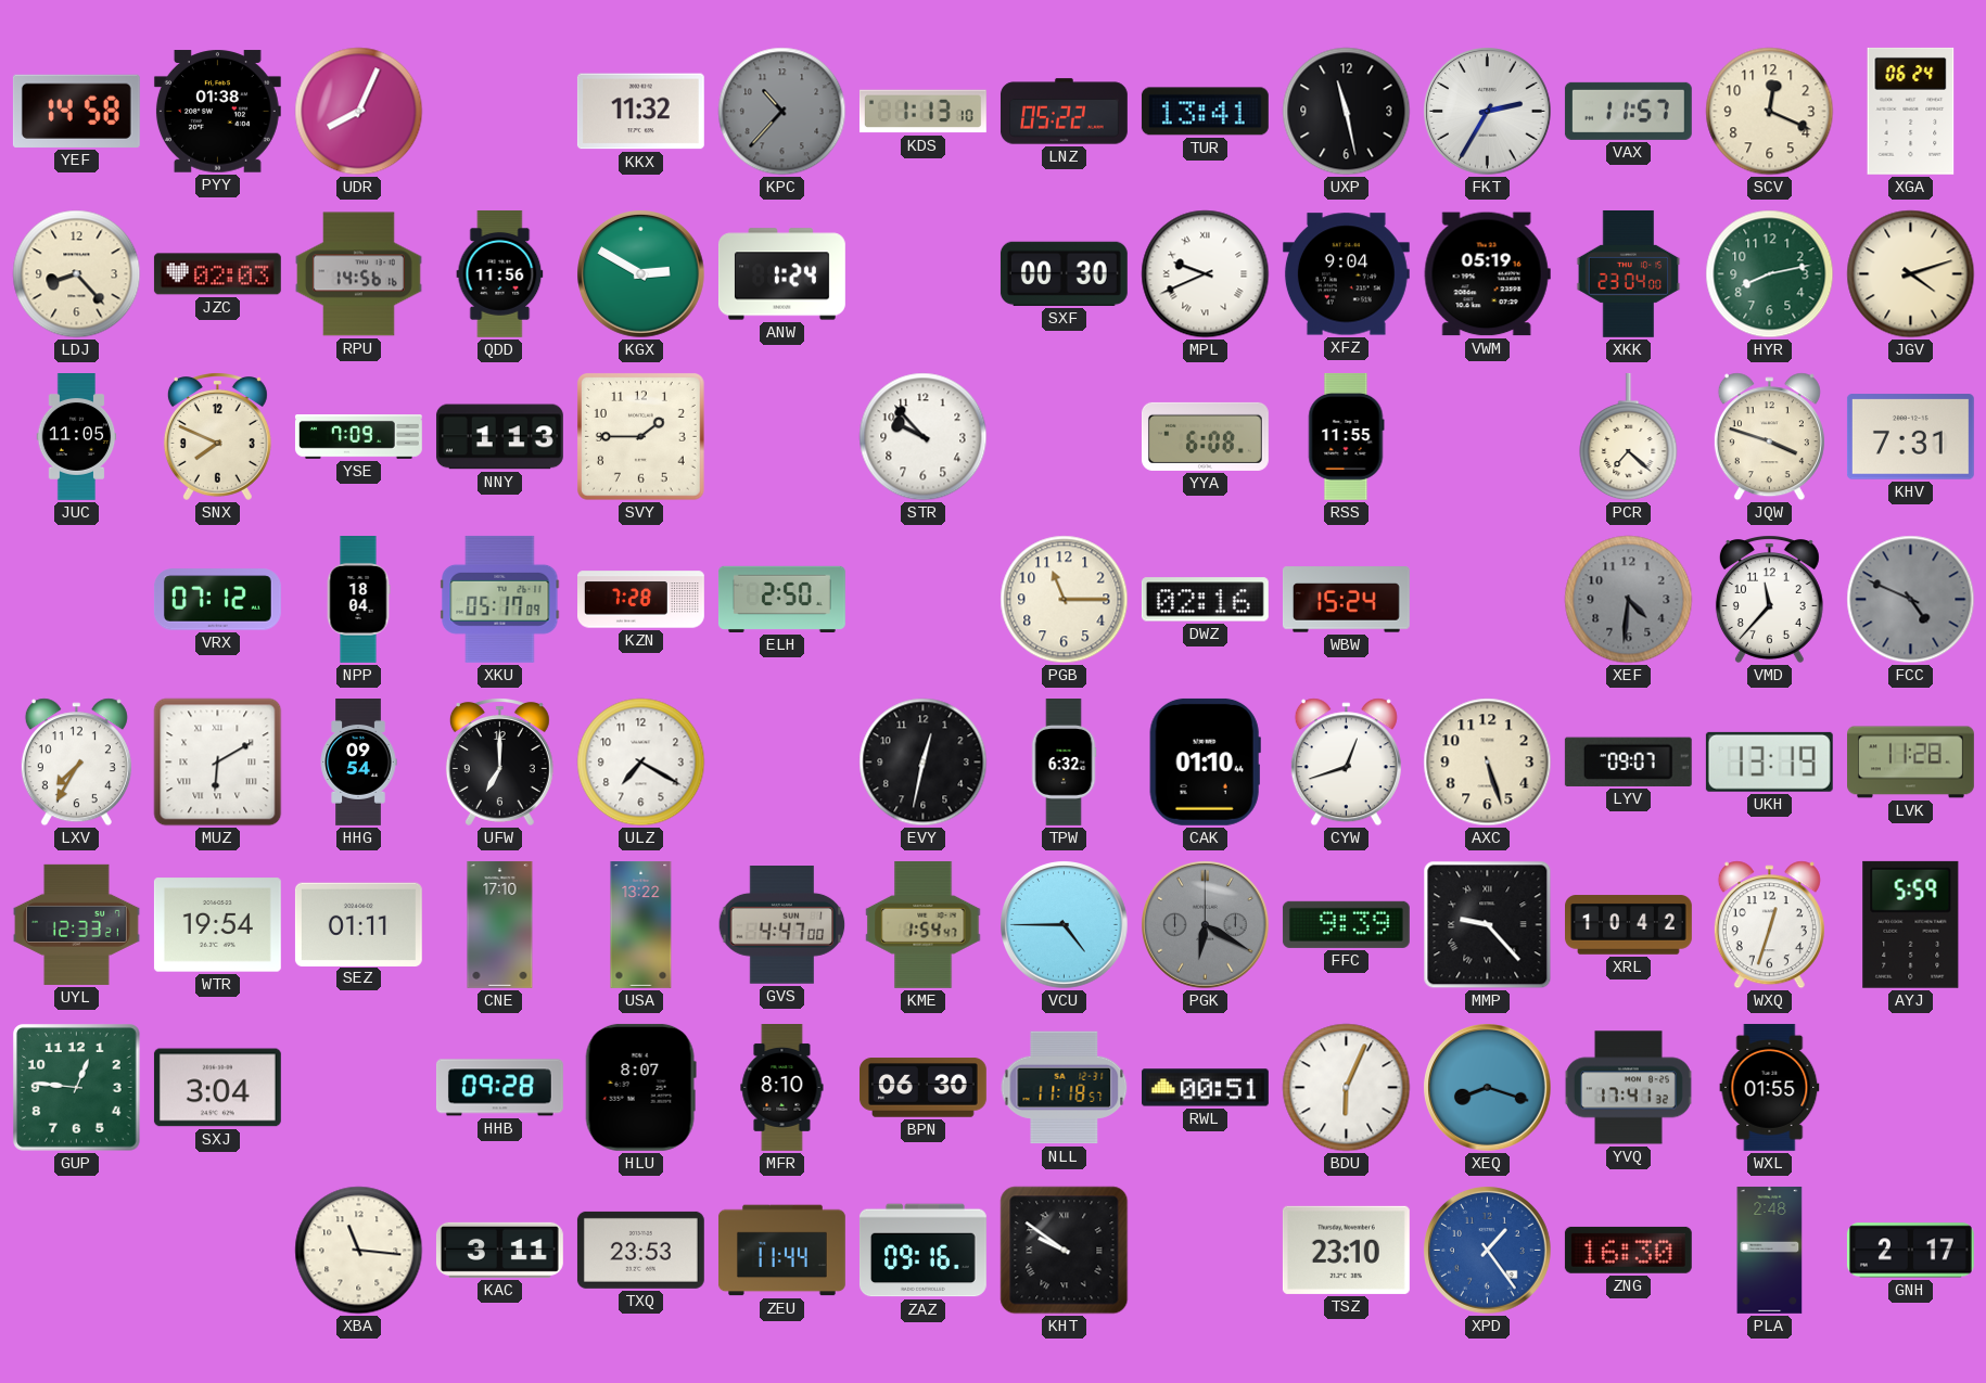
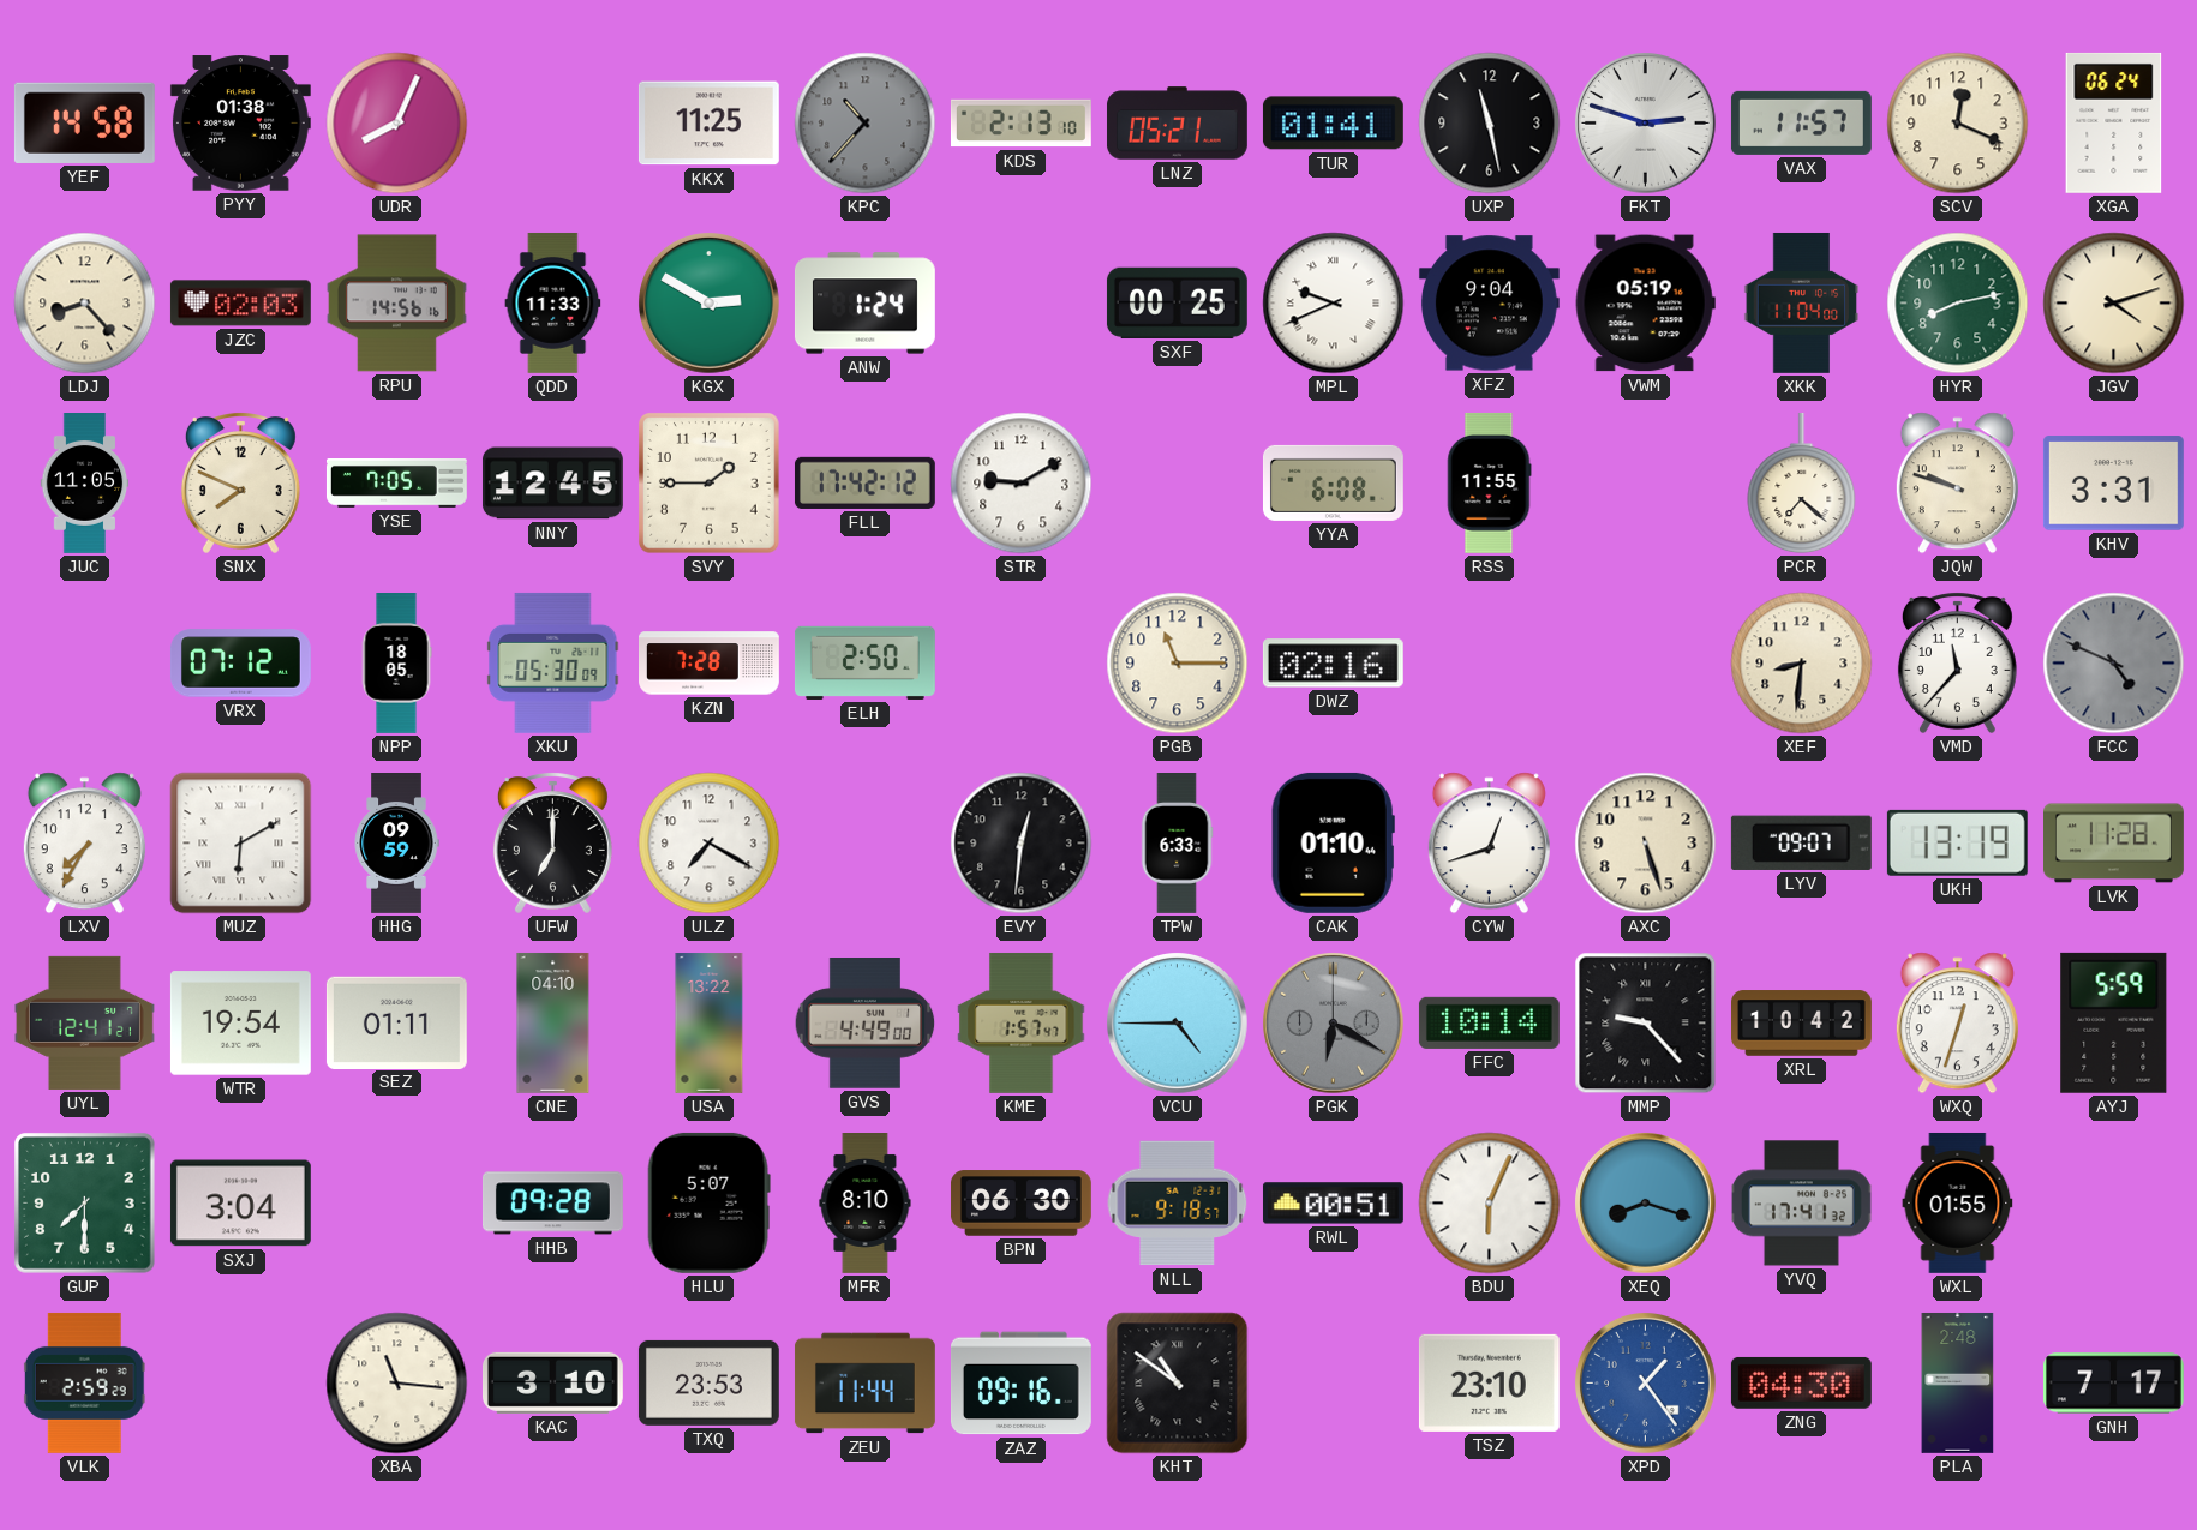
KKX: 11:32 -> 11:25
KDS: 1:13 -> 2:13
LNZ: 05:22 -> 05:21
TUR: 13:41 -> 01:41
FKT: 2:35 -> 2:48
QDD: 11:56 -> 11:33
SXF: 00:30 -> 00:25
XKK: 23:04 -> 11:04
YSE: 7:09 -> 7:05
NNY: 1:13 -> 12:45
FLL: none -> 17:42
STR: 9:53 -> 9:10
JQW: 3:48 -> 9:48
KHV: 7:31 -> 3:31
NPP: 18:04 -> 18:05
XKU: 05:17 -> 05:30
WBW: 15:24 -> none
XEF: 4:31 -> 8:31
XEF dial: grey -> cream
HHG: 09:54 -> 09:59
EVY: 12:32 -> 12:31
TPW: 6:32 -> 6:33
UYL: 12:33 -> 12:41
CNE: 17:10 -> 04:10
GVS: 4:47 -> 4:49
KME: 1:54 -> 1:57
FFC: 9:39 -> 10:14
GUP: 12:46 -> 7:30
HLU: 8:07 -> 5:07
NLL: 11:18 -> 9:18
VLK: none -> 2:59
KAC: 3:11 -> 3:10
KHT: 9:51 -> 10:51
ZNG: 16:30 -> 04:30
GNH: 2:17 -> 7:17
